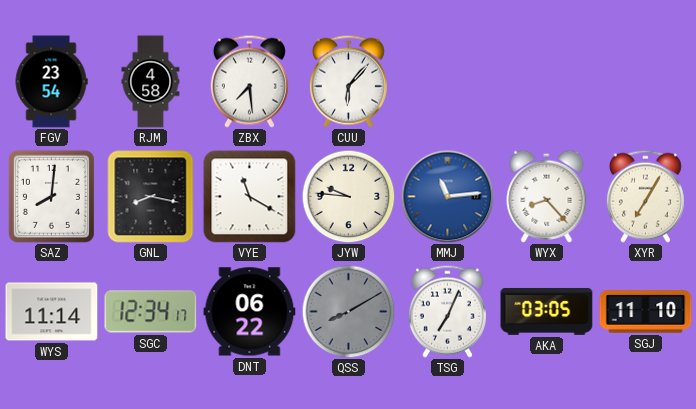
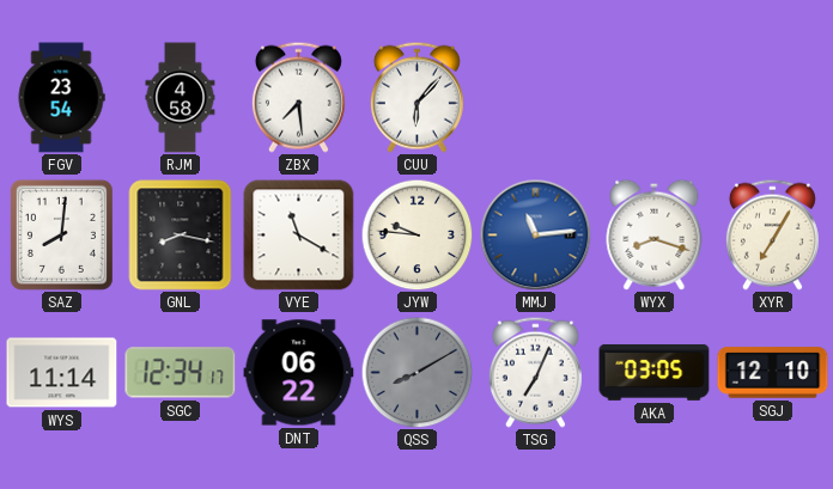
WYX: 8:23 -> 8:18
SGJ: 11:10 -> 12:10
